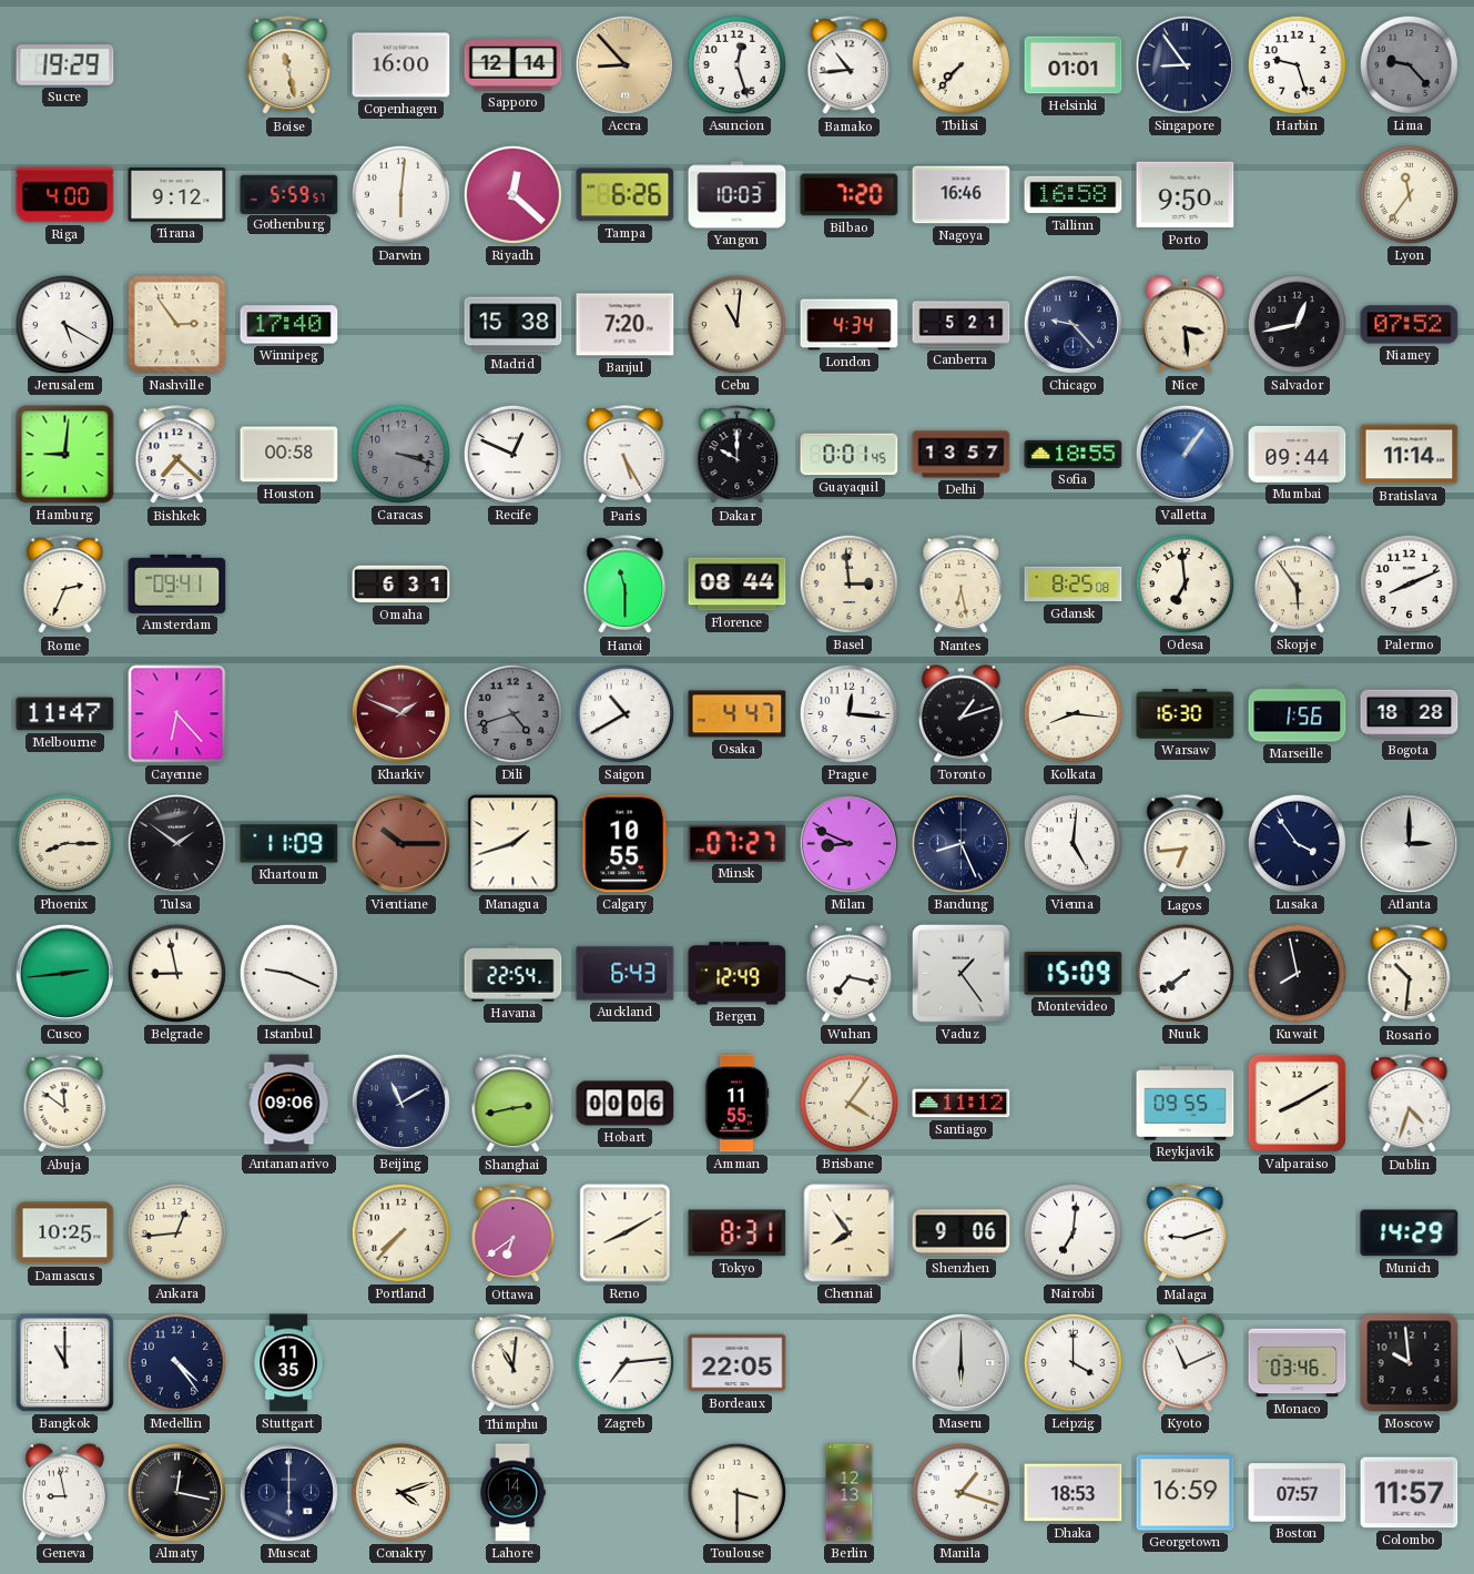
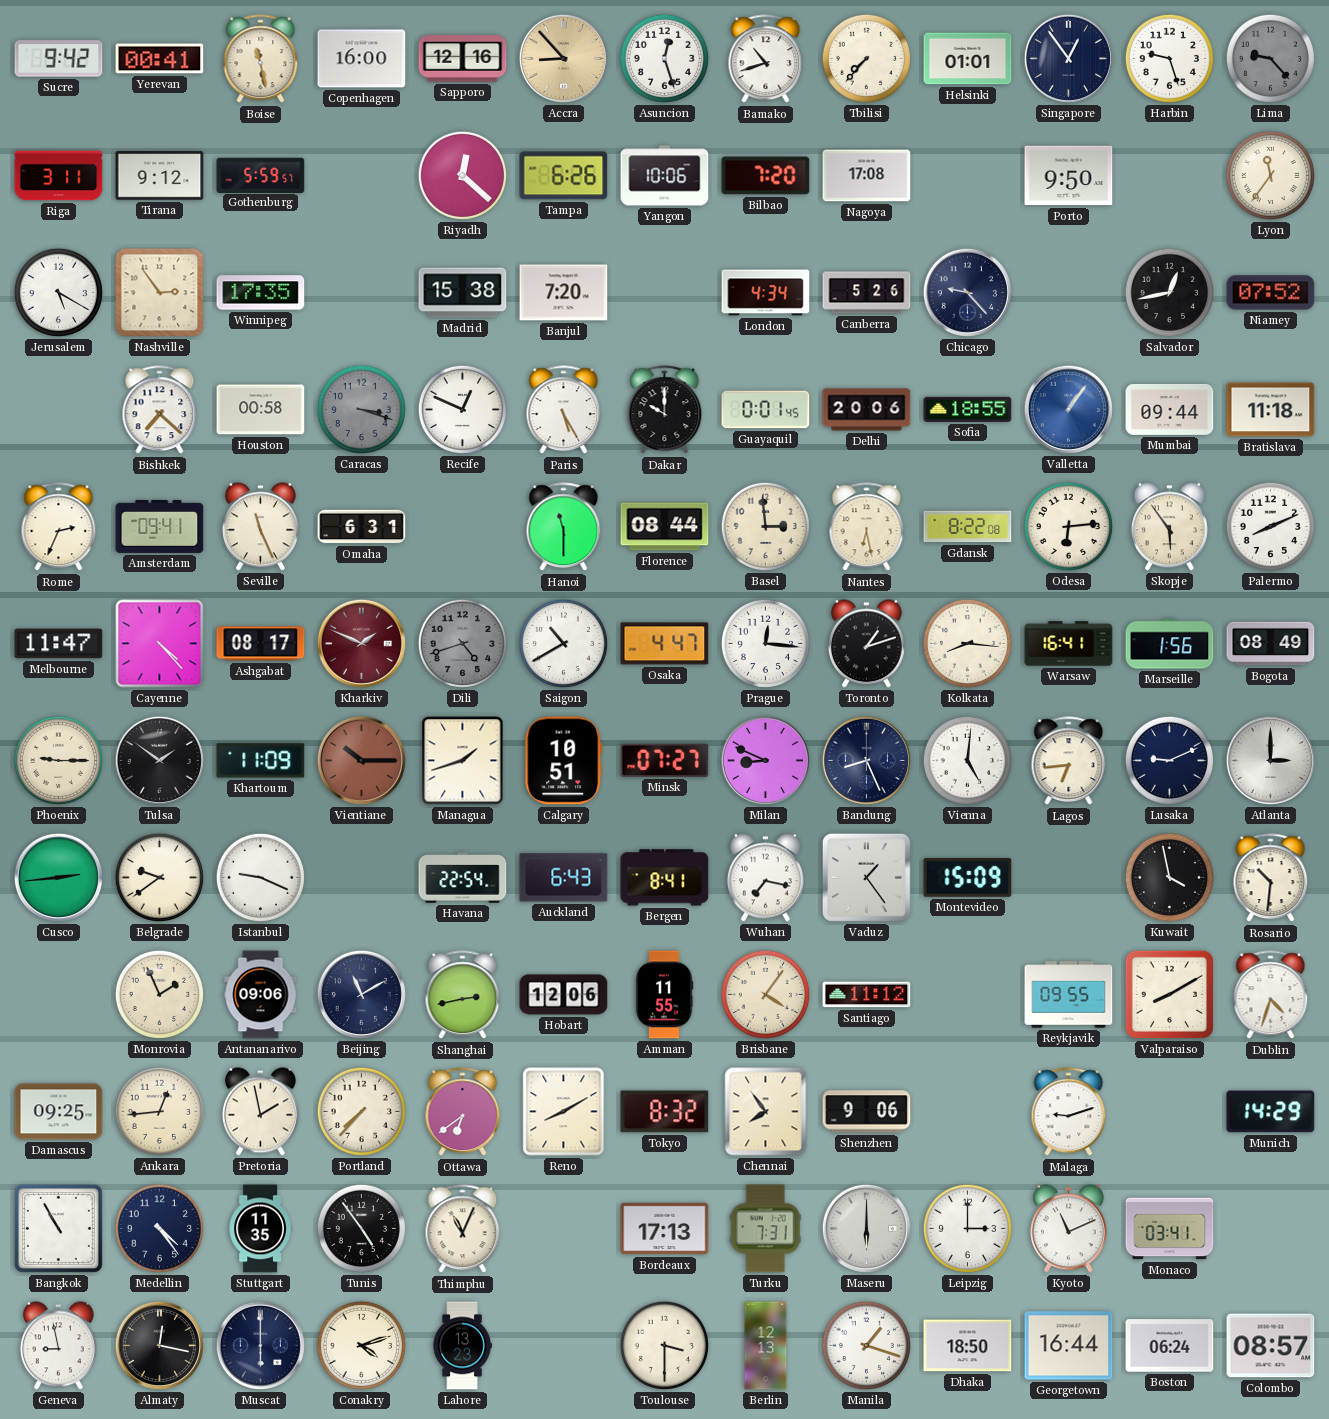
Sucre: 19:29 -> 9:42
Yerevan: none -> 00:41
Sapporo: 12:14 -> 12:16
Bamako: 10:44 -> 10:42
Singapore: 8:54 -> 12:54
Riga: 4:00 -> 3:11
Darwin: 6:01 -> none
Yangon: 10:03 -> 10:06
Nagoya: 16:46 -> 17:08
Tallinn: 16:58 -> none
Winnipeg: 17:40 -> 17:35
Cebu: 11:01 -> none
Canberra: 5:21 -> 5:26
Nice: 3:29 -> none
Hamburg: 9:01 -> none
Delhi: 13:57 -> 20:06
Bratislava: 11:14 -> 11:18
Seville: none -> 11:26
Gdansk: 8:25 -> 8:22
Odesa: 6:59 -> 6:14
Cayenne: 6:23 -> 4:23
Ashgabat: none -> 08:17
Warsaw: 16:30 -> 16:41
Bogota: 18:28 -> 08:49
Phoenix: 8:15 -> 9:15
Calgary: 10:55 -> 10:51
Lusaka: 3:54 -> 9:11
Belgrade: 8:58 -> 9:39
Bergen: 12:49 -> 8:41
Nuuk: 7:39 -> none
Kuwait: 7:58 -> 3:58
Abuja: 11:51 -> none
Monrovia: none -> 1:56
Hobart: 00:06 -> 12:06
Damascus: 10:25 -> 09:25
Pretoria: none -> 1:58
Tokyo: 8:31 -> 8:32
Nairobi: 7:01 -> none
Bangkok: 11:00 -> 10:55
Tunis: none -> 4:54
Thimphu: 11:01 -> 11:04
Zagreb: 7:14 -> none
Bordeaux: 22:05 -> 17:13
Turku: none -> 7:31
Leipzig: 4:00 -> 3:00
Monaco: 03:46 -> 03:41
Moscow: 9:59 -> none
Lahore: 14:23 -> 13:23
Dhaka: 18:53 -> 18:50
Georgetown: 16:59 -> 16:44
Boston: 07:57 -> 06:24
Colombo: 11:57 -> 08:57
